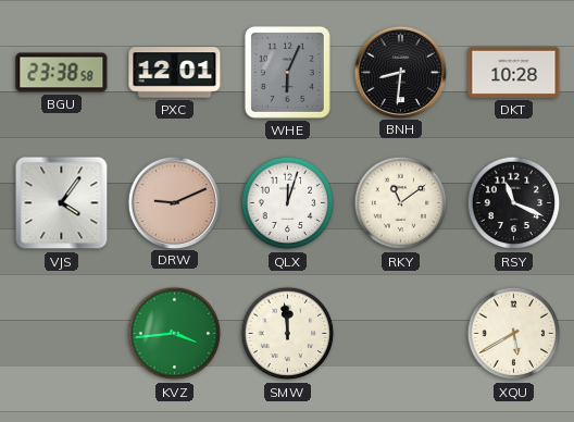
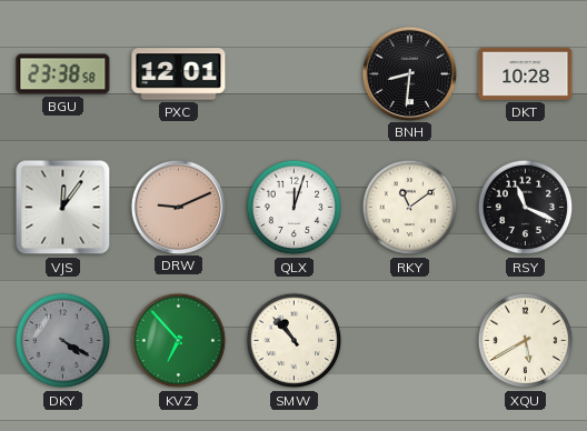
WHE: 6:04 -> none
VJS: 4:06 -> 12:06
DKY: none -> 4:20
KVZ: 3:44 -> 6:53
SMW: 11:59 -> 10:53
